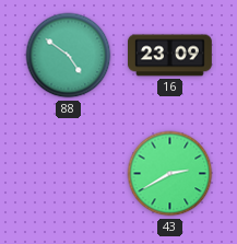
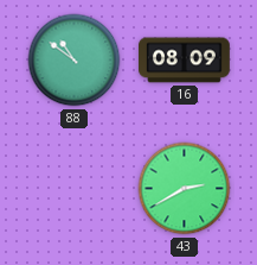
88: 4:51 -> 10:51
16: 23:09 -> 08:09
